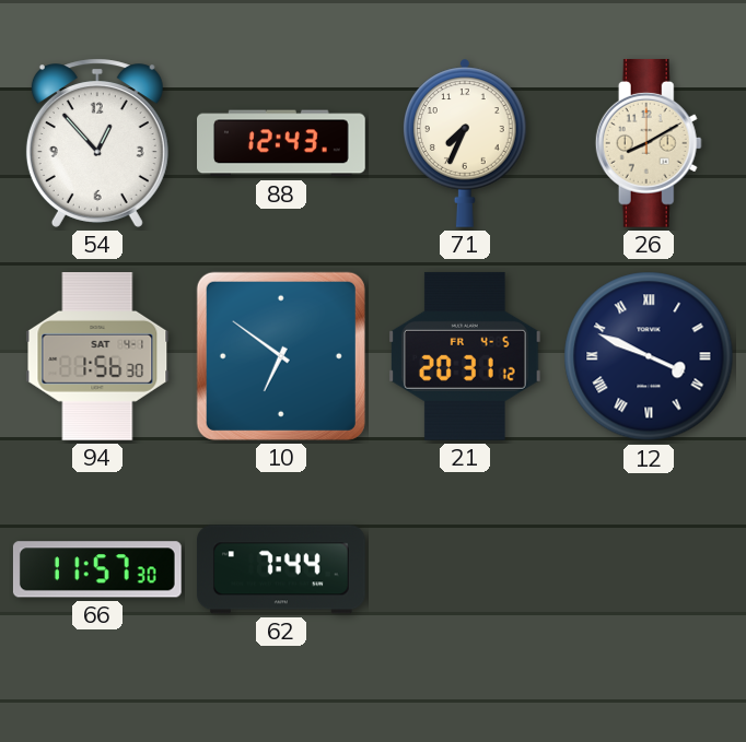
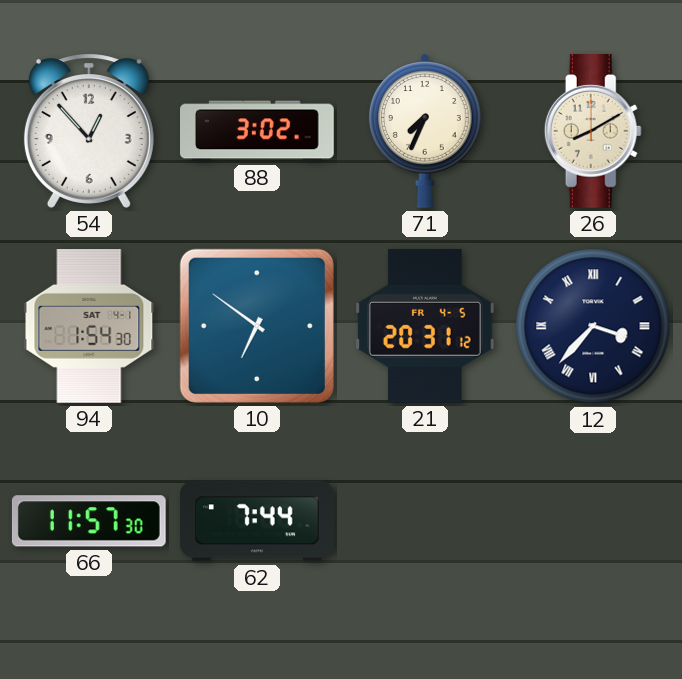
88: 12:43 -> 3:02
94: 1:56 -> 1:54
12: 3:49 -> 3:37
